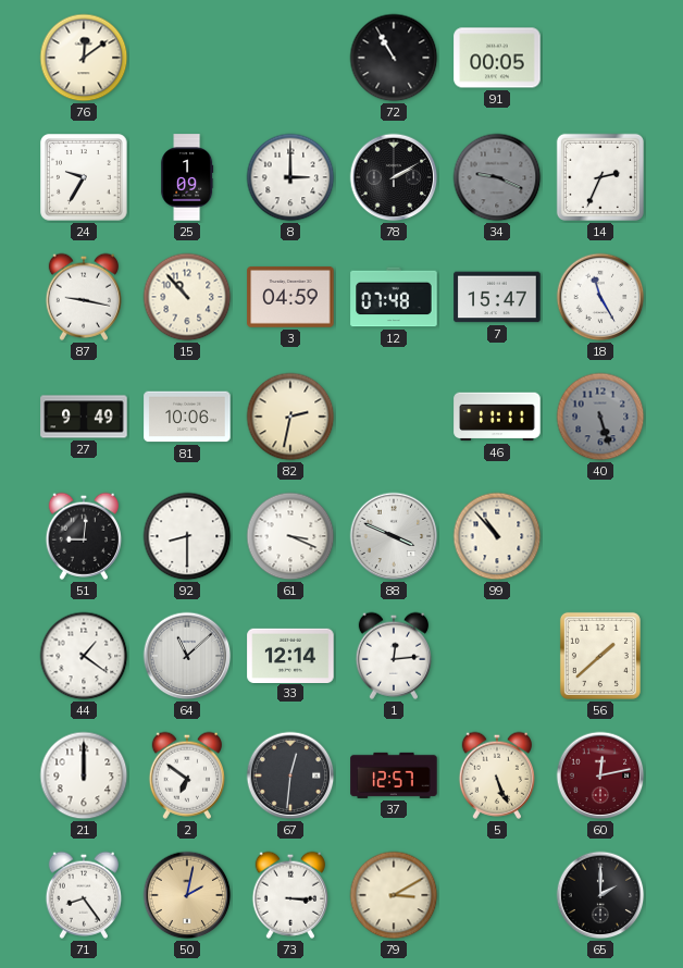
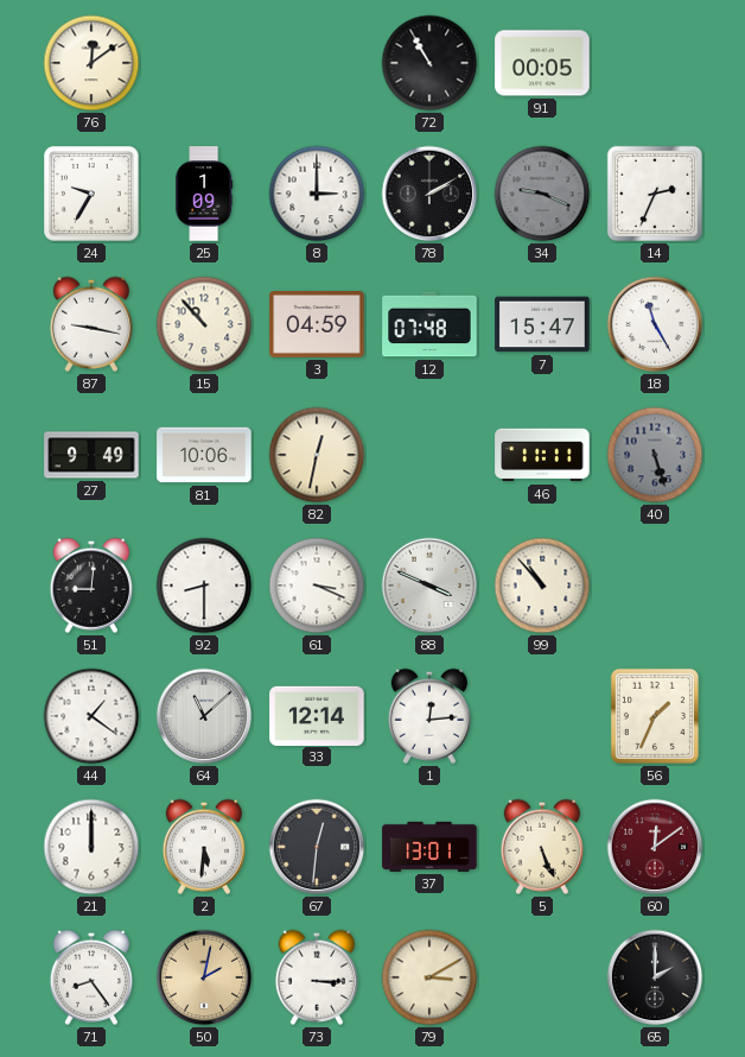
82: 2:32 -> 12:32
56: 1:38 -> 1:34
2: 6:51 -> 5:31
37: 12:57 -> 13:01
60: 12:13 -> 12:09
